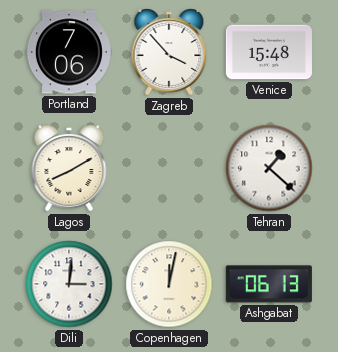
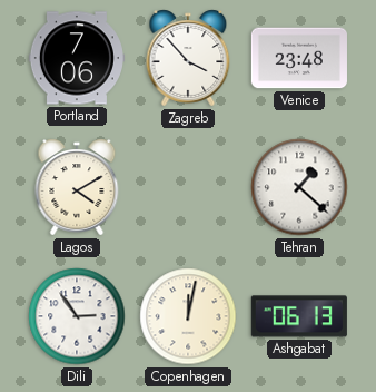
Venice: 15:48 -> 23:48
Lagos: 8:10 -> 4:10
Dili: 3:01 -> 2:54
